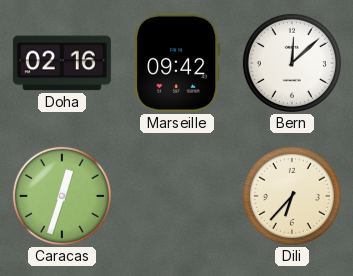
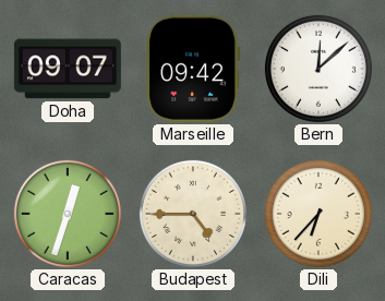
Doha: 02:16 -> 09:07
Budapest: none -> 4:45
